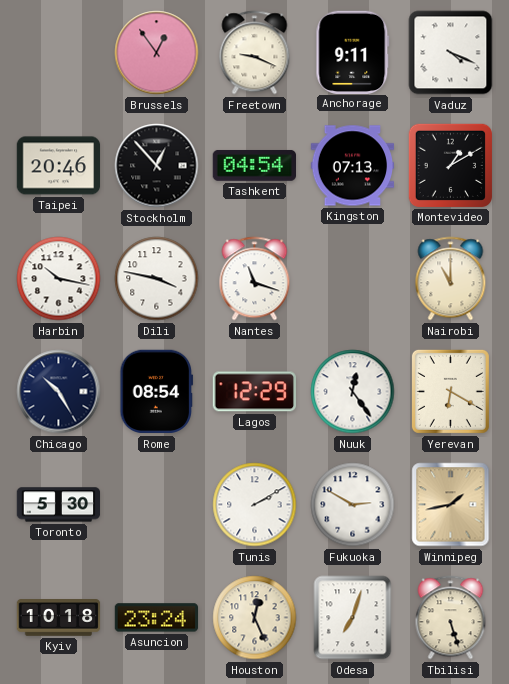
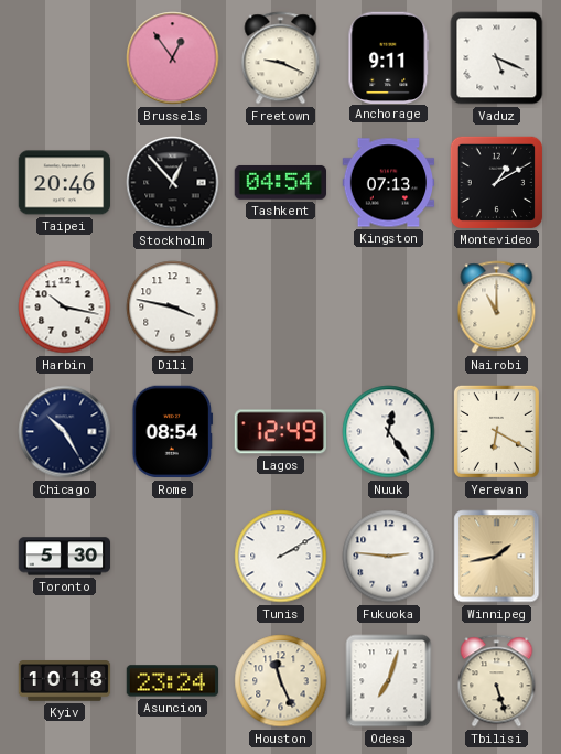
Vaduz: 4:19 -> 5:19
Nantes: 11:18 -> none
Lagos: 12:29 -> 12:49
Fukuoka: 2:50 -> 2:46
Houston: 12:26 -> 11:26
